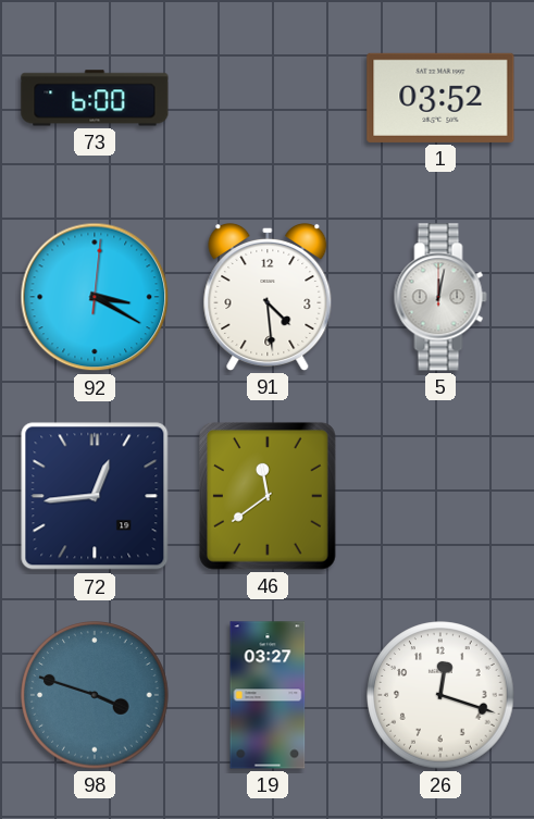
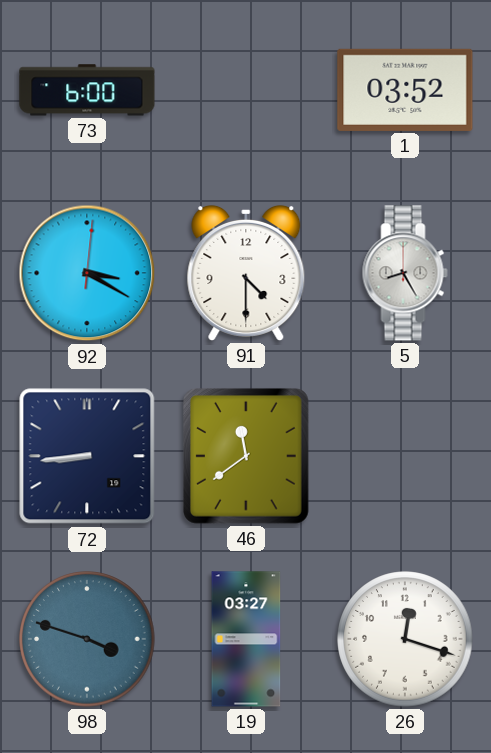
91: 4:29 -> 4:30
5: 12:02 -> 8:25
72: 12:44 -> 8:44
